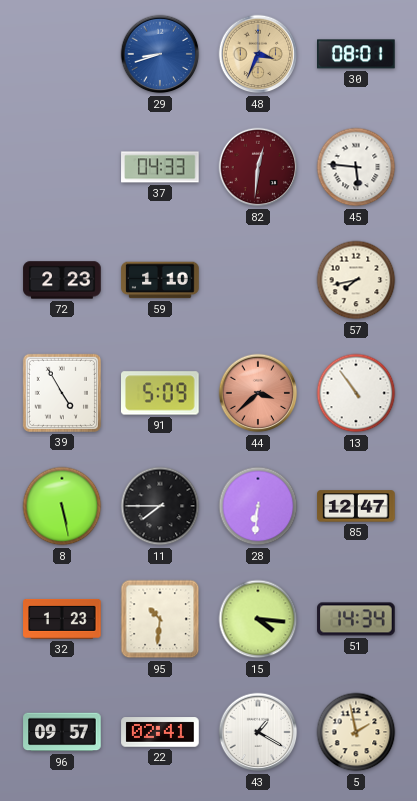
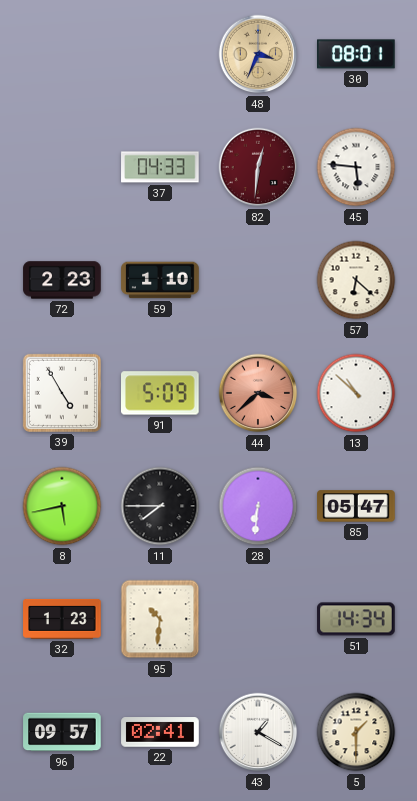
29: 8:42 -> none
57: 7:43 -> 6:22
13: 10:54 -> 10:52
8: 5:28 -> 5:43
85: 12:47 -> 05:47
15: 4:16 -> none
5: 1:58 -> 1:30
